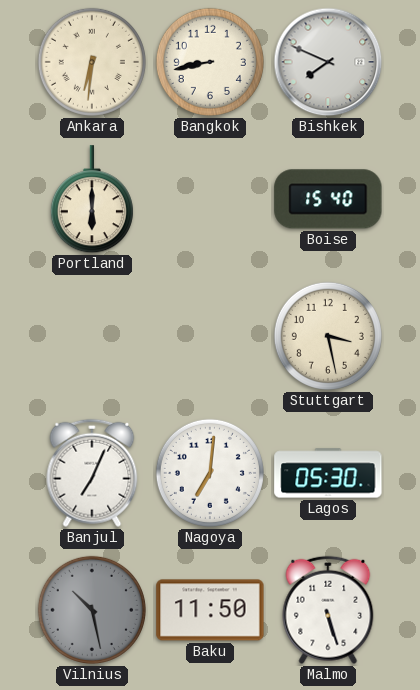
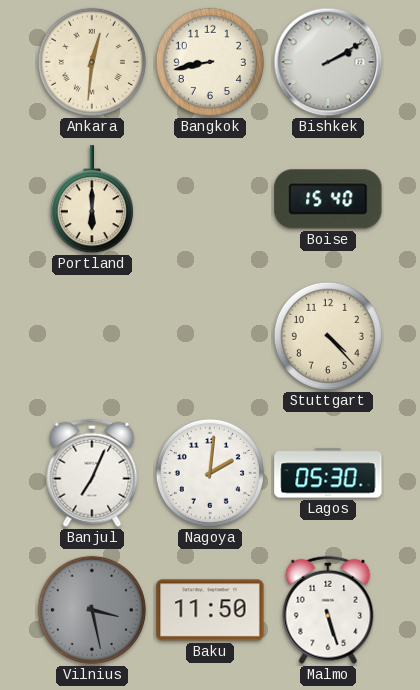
Ankara: 6:31 -> 12:31
Bishkek: 7:49 -> 2:10
Stuttgart: 3:28 -> 4:23
Nagoya: 7:01 -> 2:01
Vilnius: 10:28 -> 3:28
